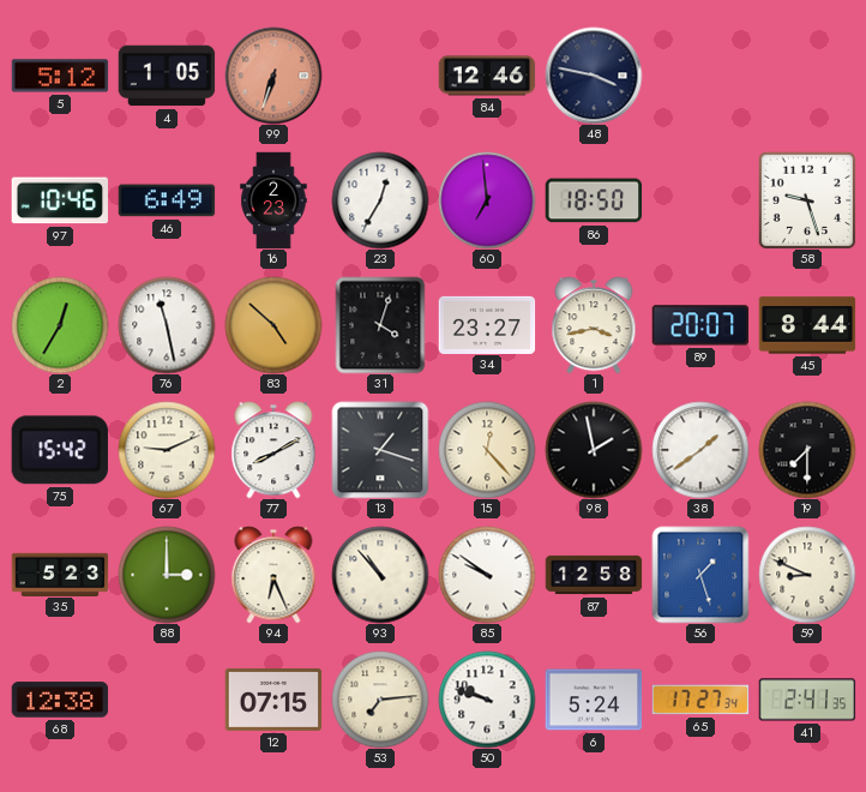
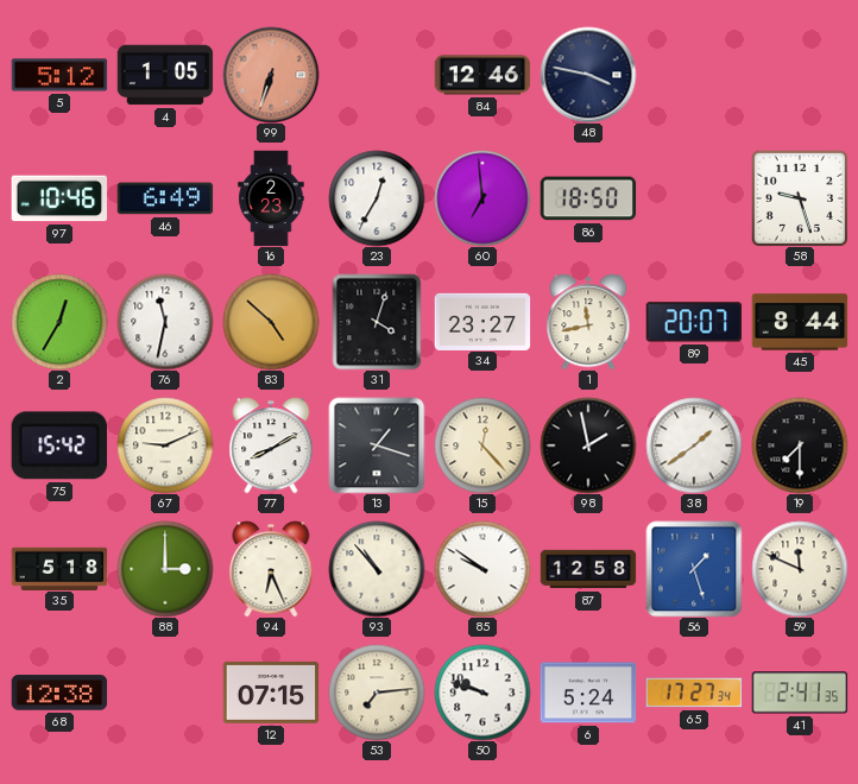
76: 11:28 -> 11:32
1: 3:43 -> 11:43
35: 5:23 -> 5:18
59: 8:49 -> 11:49
